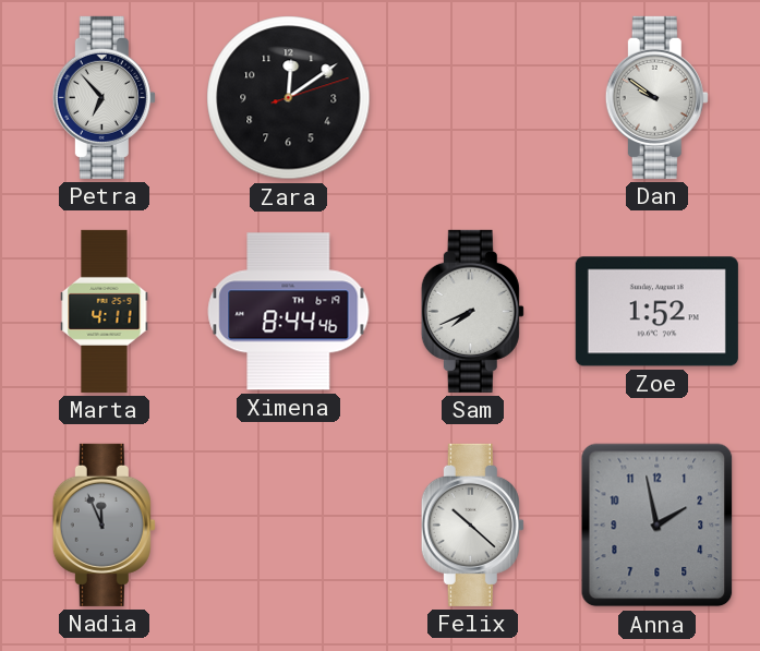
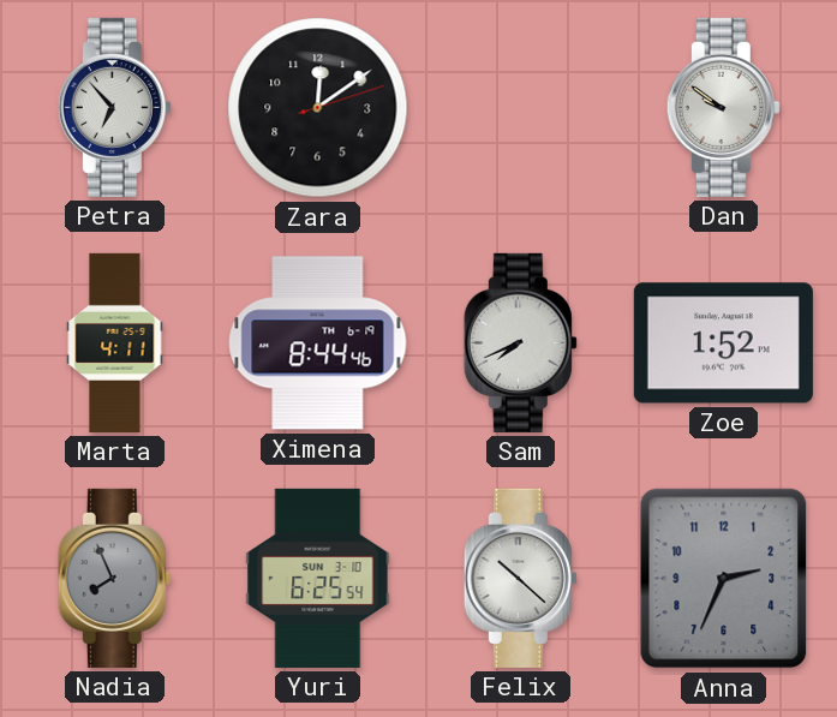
Nadia: 11:56 -> 7:56
Yuri: none -> 6:25
Anna: 1:58 -> 2:34
